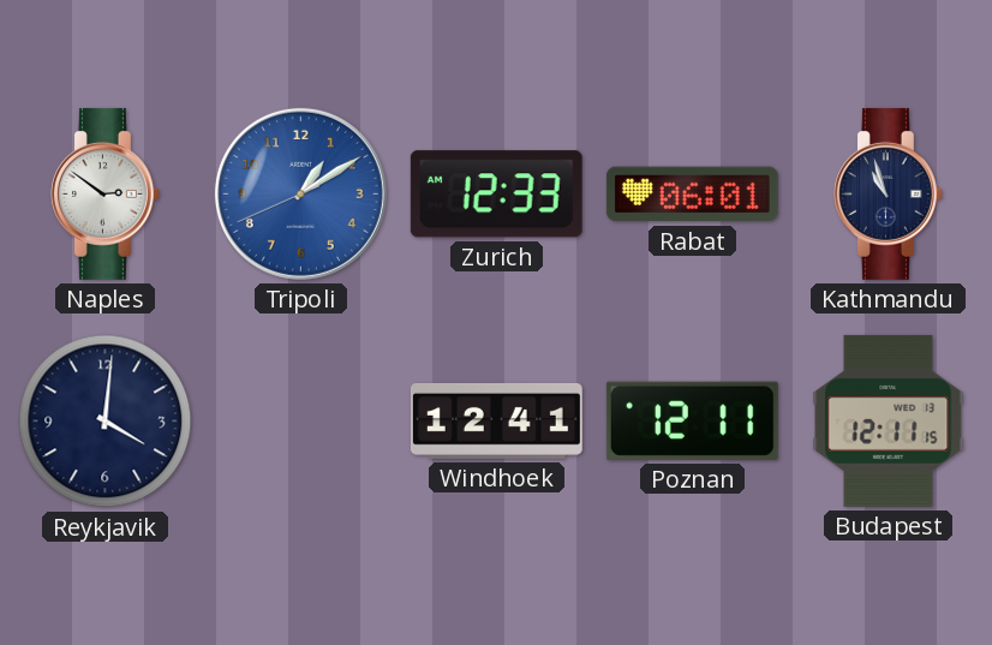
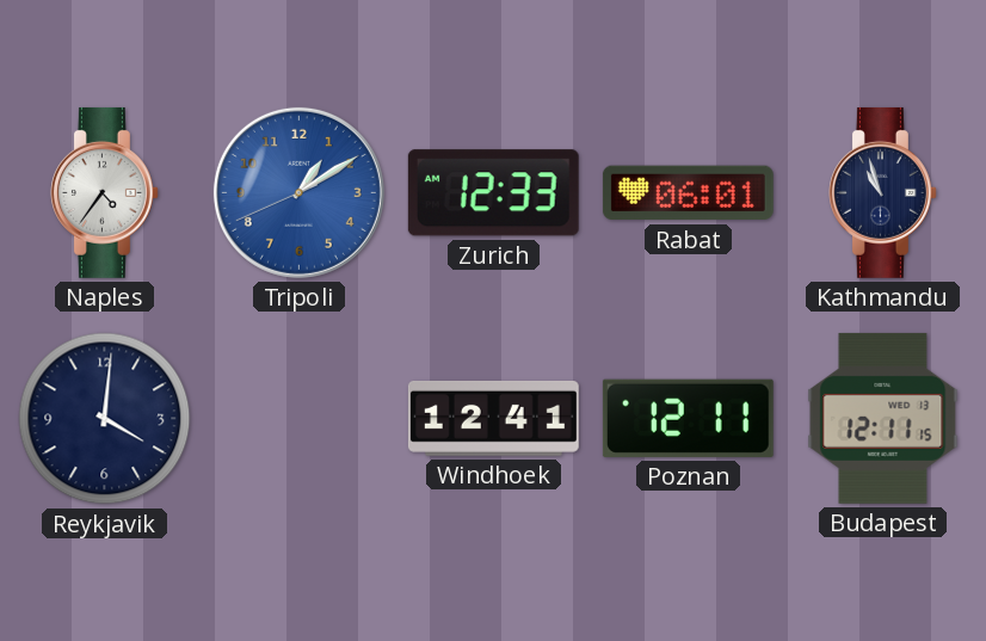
Naples: 2:51 -> 4:36
